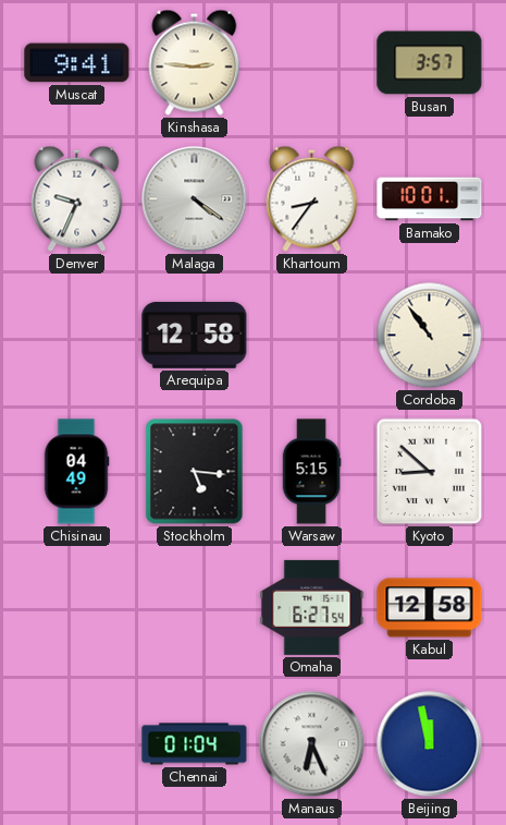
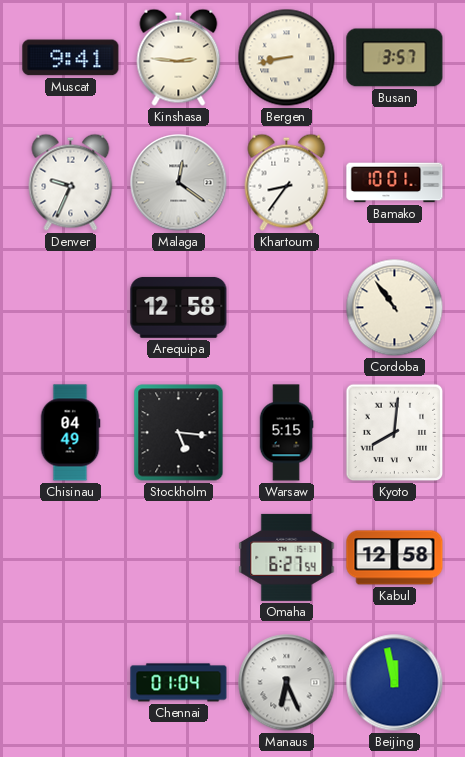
Bergen: none -> 8:43
Malaga: 4:21 -> 12:21
Kyoto: 8:52 -> 8:01
